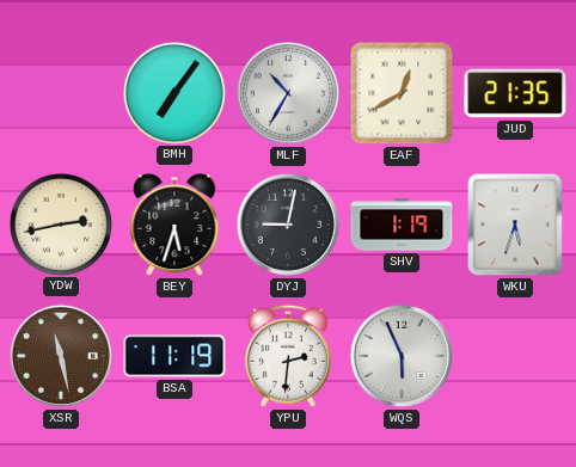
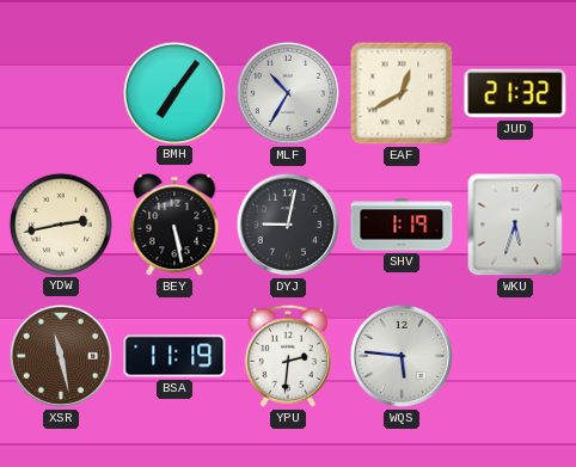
JUD: 21:35 -> 21:32
BEY: 5:33 -> 5:28
WQS: 5:56 -> 5:46
